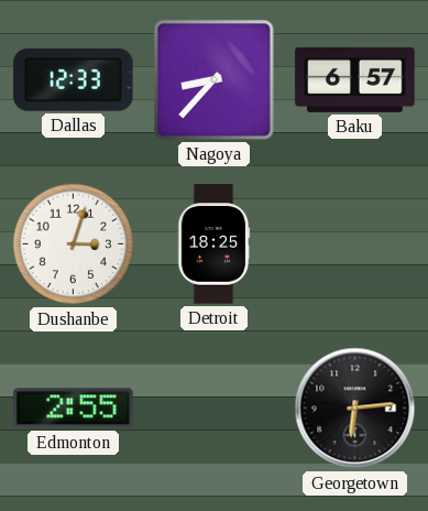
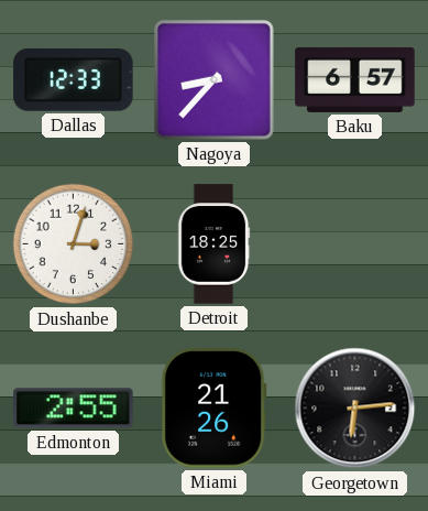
Miami: none -> 21:26
